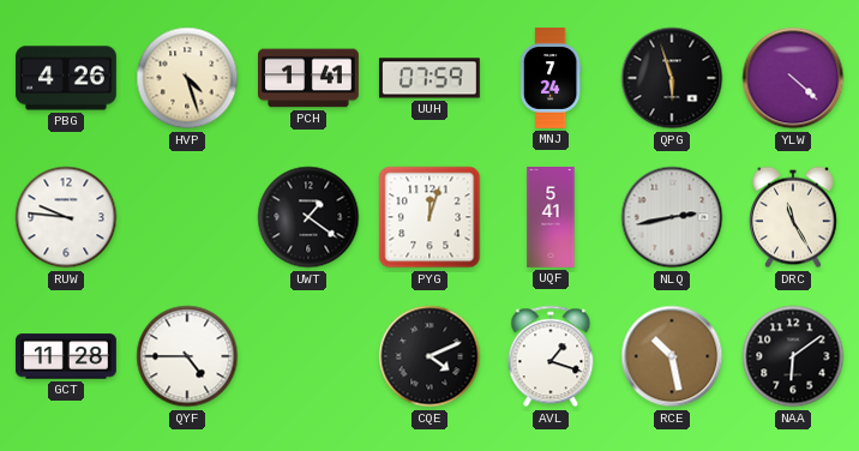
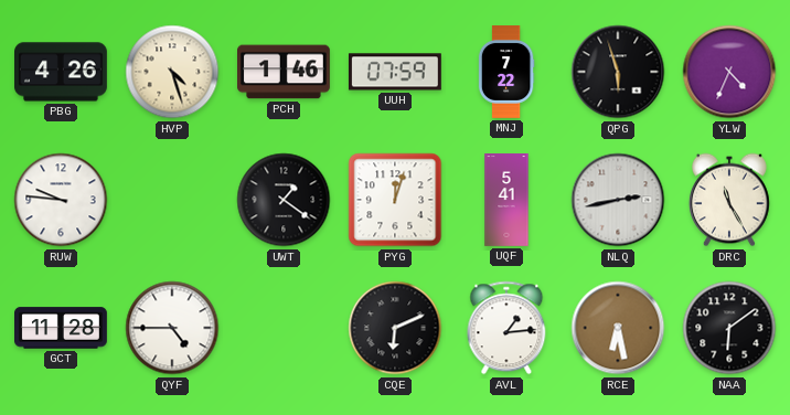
PCH: 1:41 -> 1:46
MNJ: 7:24 -> 7:22
YLW: 4:22 -> 4:34
CQE: 4:11 -> 6:11
AVL: 1:18 -> 1:14
RCE: 10:28 -> 6:28
